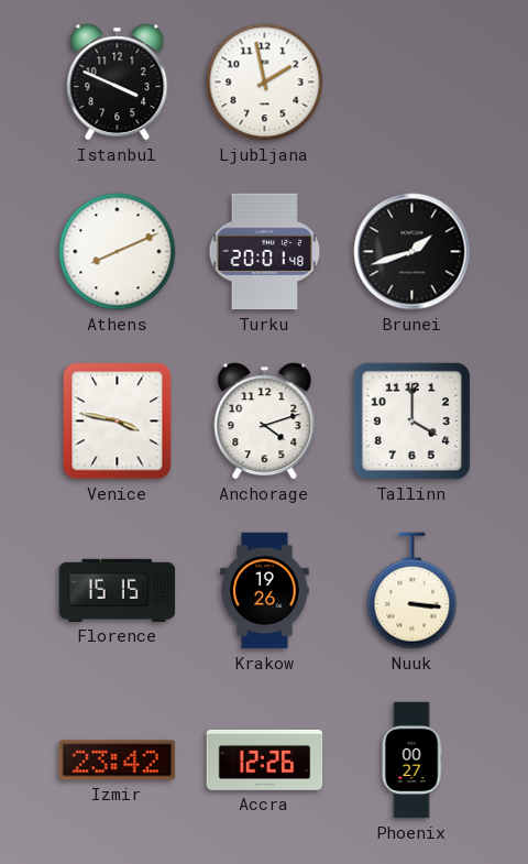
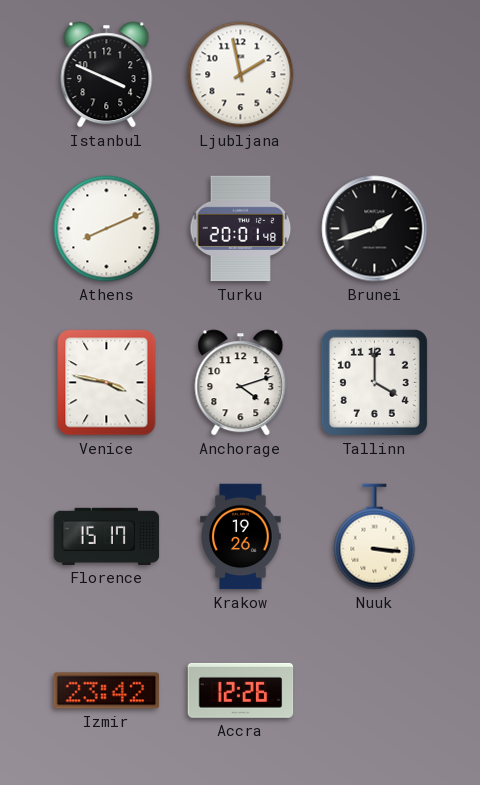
Florence: 15:15 -> 15:17
Phoenix: 00:27 -> none
